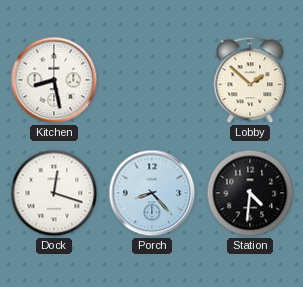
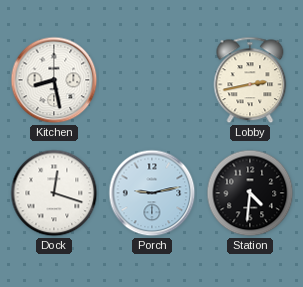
Lobby: 1:52 -> 2:43
Porch: 8:23 -> 9:13
